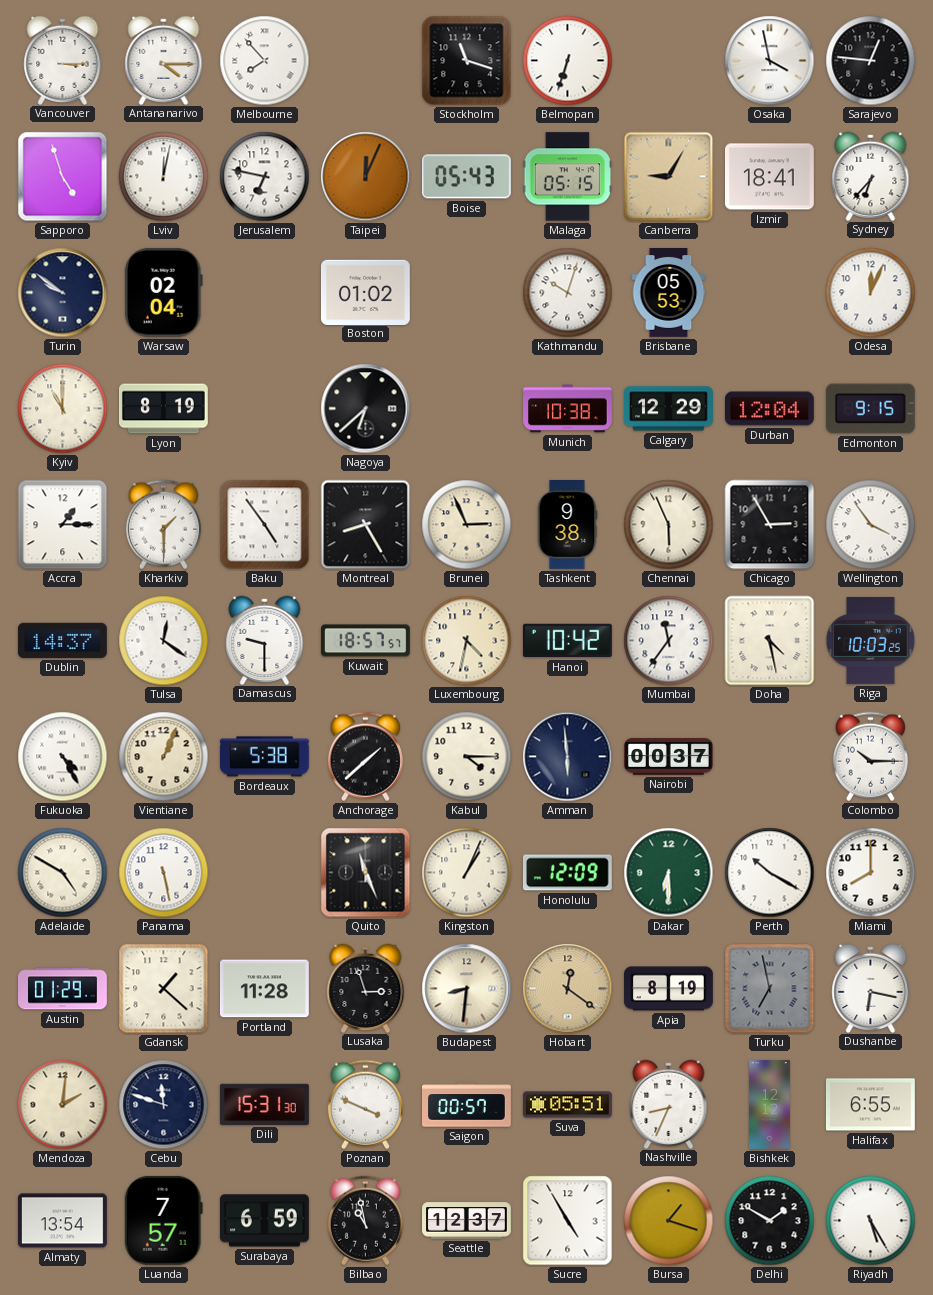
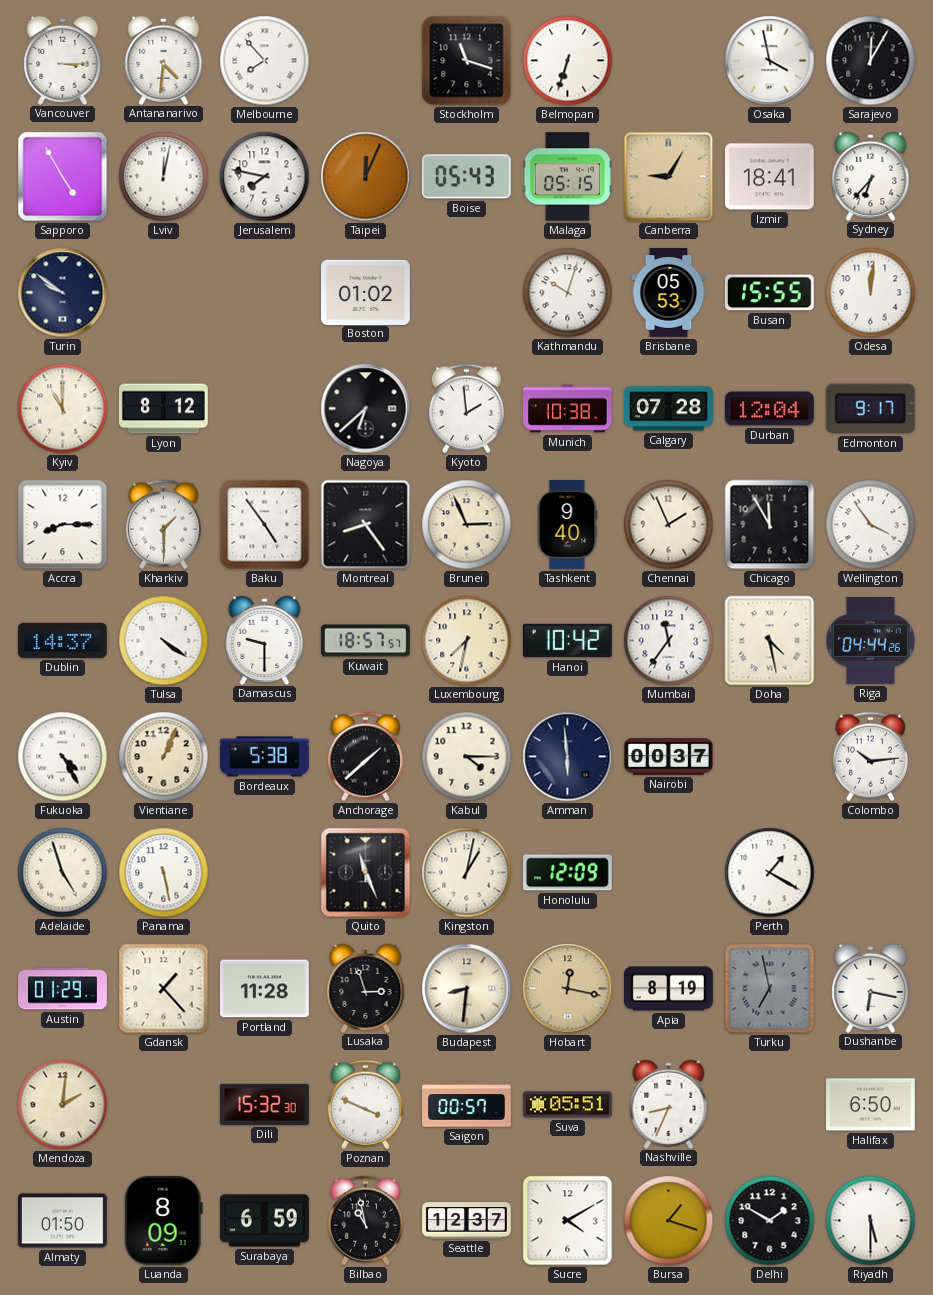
Antananarivo: 4:15 -> 4:31
Sarajevo: 12:46 -> 12:05
Sapporo: 4:57 -> 4:55
Jerusalem: 6:47 -> 7:47
Warsaw: 02:04 -> none
Busan: none -> 15:55
Odesa: 12:04 -> 12:01
Lyon: 8:19 -> 8:12
Kyoto: none -> 1:59
Calgary: 12:29 -> 07:28
Edmonton: 9:15 -> 9:17
Accra: 1:15 -> 8:15
Montreal: 8:25 -> 8:24
Tashkent: 9:38 -> 9:40
Chennai: 5:56 -> 1:56
Chicago: 2:55 -> 11:55
Tulsa: 12:21 -> 4:21
Luxembourg: 4:32 -> 7:32
Riga: 10:03 -> 04:44
Colombo: 10:15 -> 10:14
Adelaide: 4:50 -> 4:57
Kingston: 1:04 -> 1:02
Dakar: 6:30 -> none
Perth: 10:20 -> 1:20
Miami: 8:00 -> none
Gdansk: 1:22 -> 1:23
Hobart: 12:21 -> 12:17
Cebu: 11:48 -> none
Dili: 15:31 -> 15:32
Bishkek: 12:12 -> none
Halifax: 6:55 -> 6:50
Almaty: 13:54 -> 01:50
Luanda: 7:57 -> 8:09
Sucre: 4:55 -> 4:10
Riyadh: 5:25 -> 5:30
